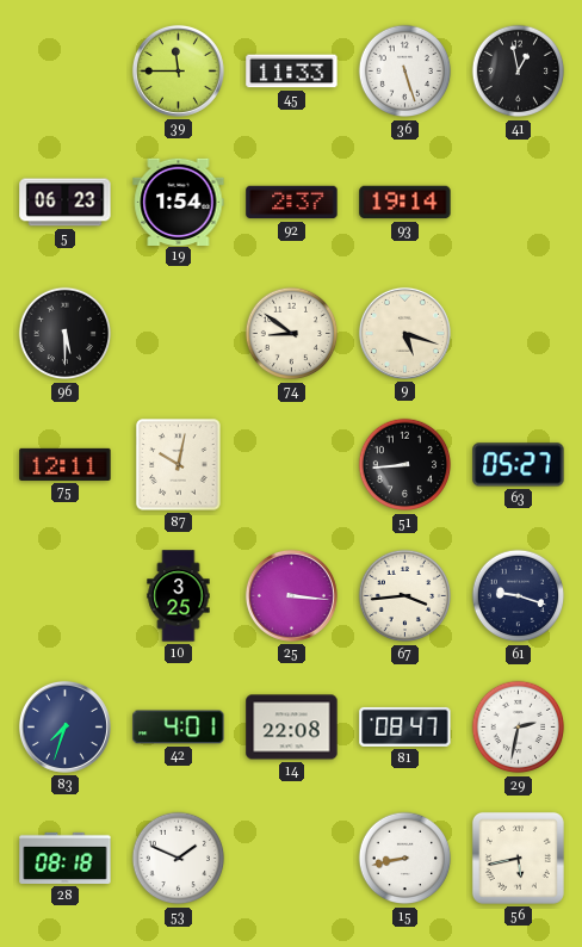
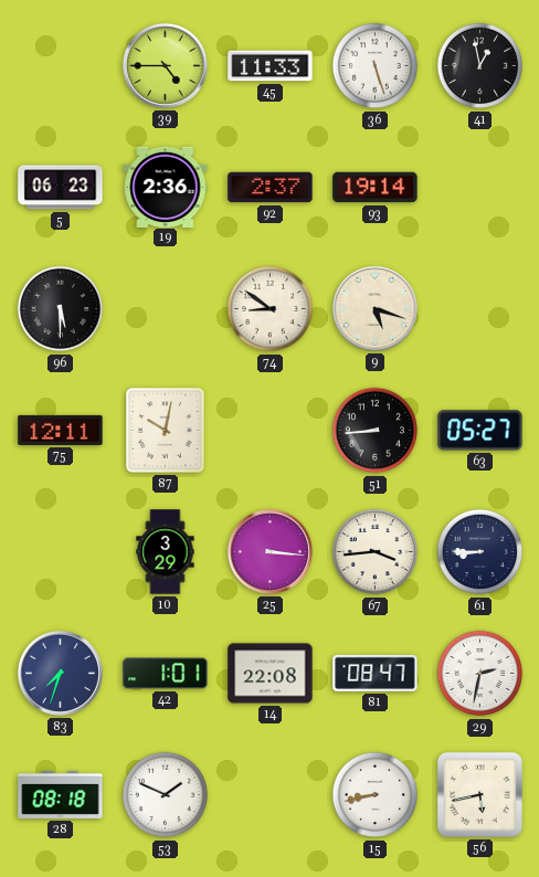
39: 11:45 -> 4:45
19: 1:54 -> 2:36
10: 3:25 -> 3:29
61: 9:18 -> 8:45
42: 4:01 -> 1:01
